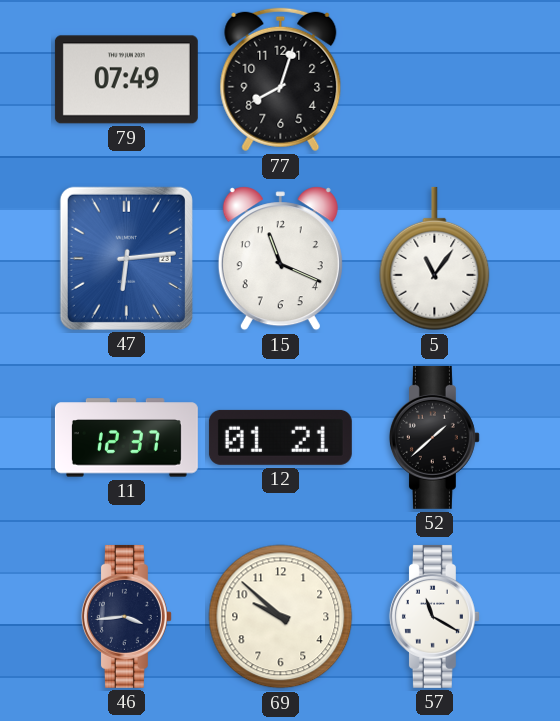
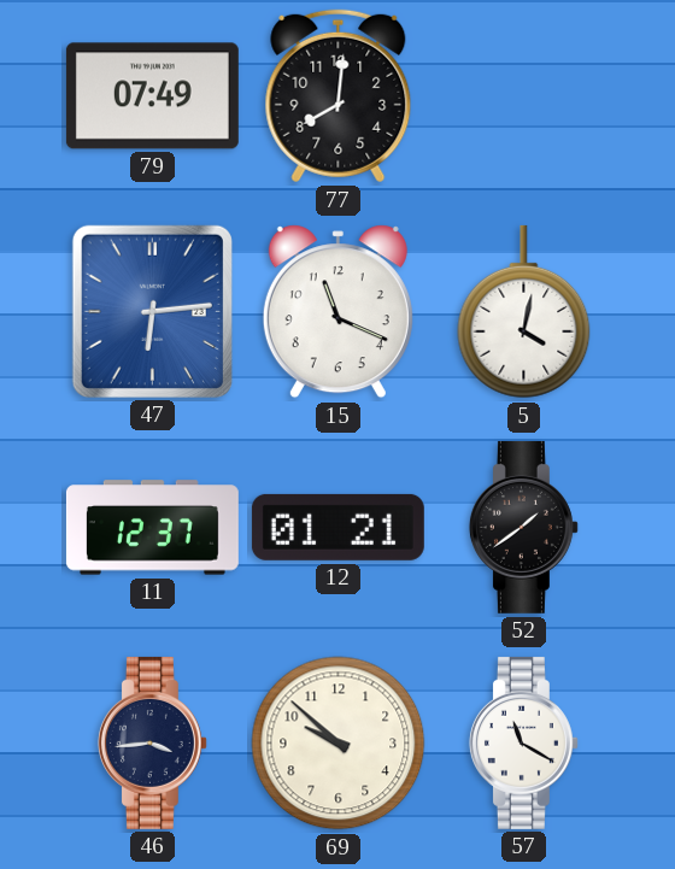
77: 8:03 -> 8:01
5: 11:06 -> 4:02
52: 1:38 -> 1:39
